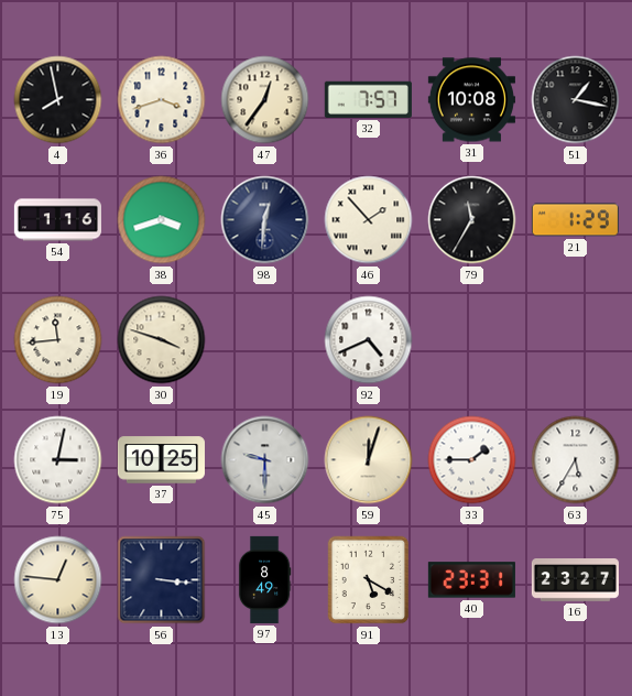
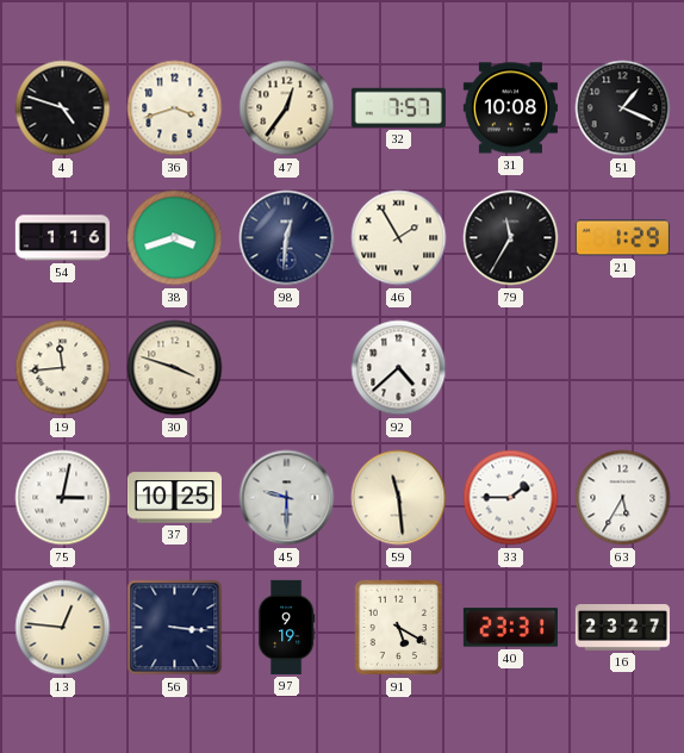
4: 7:58 -> 4:48
51: 1:17 -> 1:19
46: 1:53 -> 1:55
92: 4:41 -> 4:38
59: 12:03 -> 11:29
97: 8:49 -> 9:19
